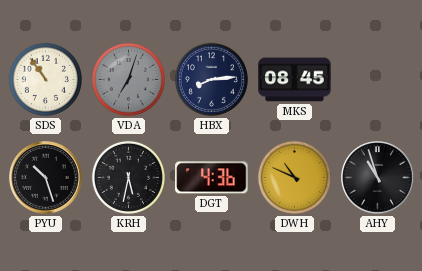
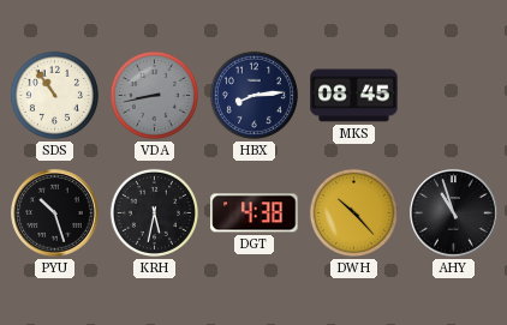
VDA: 7:03 -> 8:43
DGT: 4:36 -> 4:38
DWH: 10:49 -> 10:23
